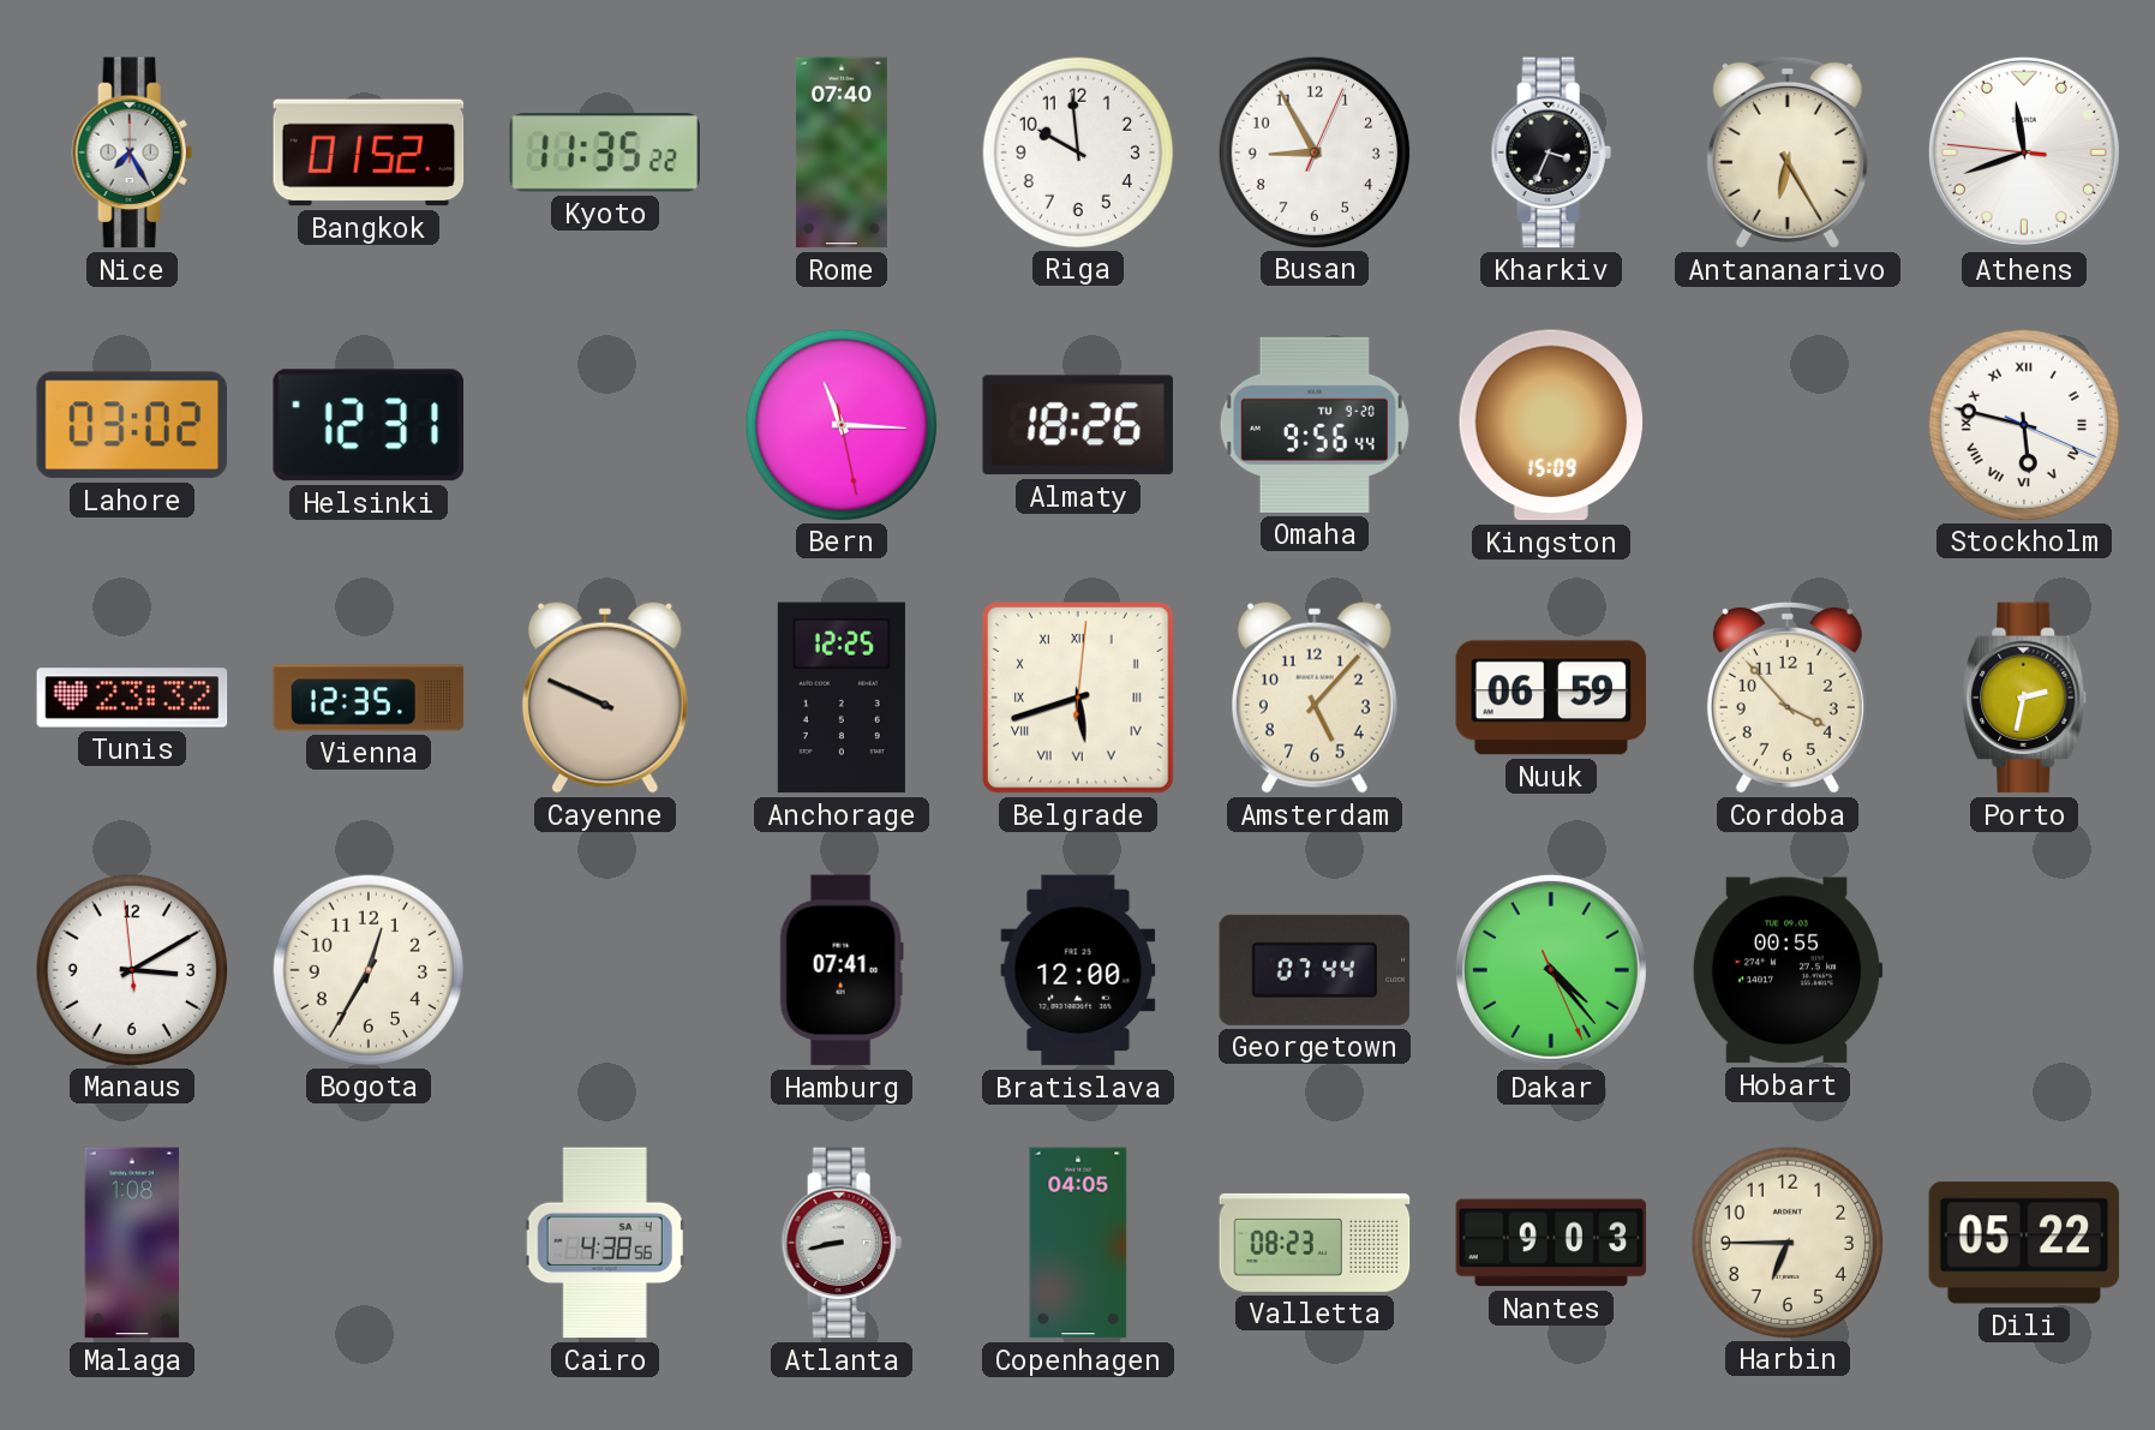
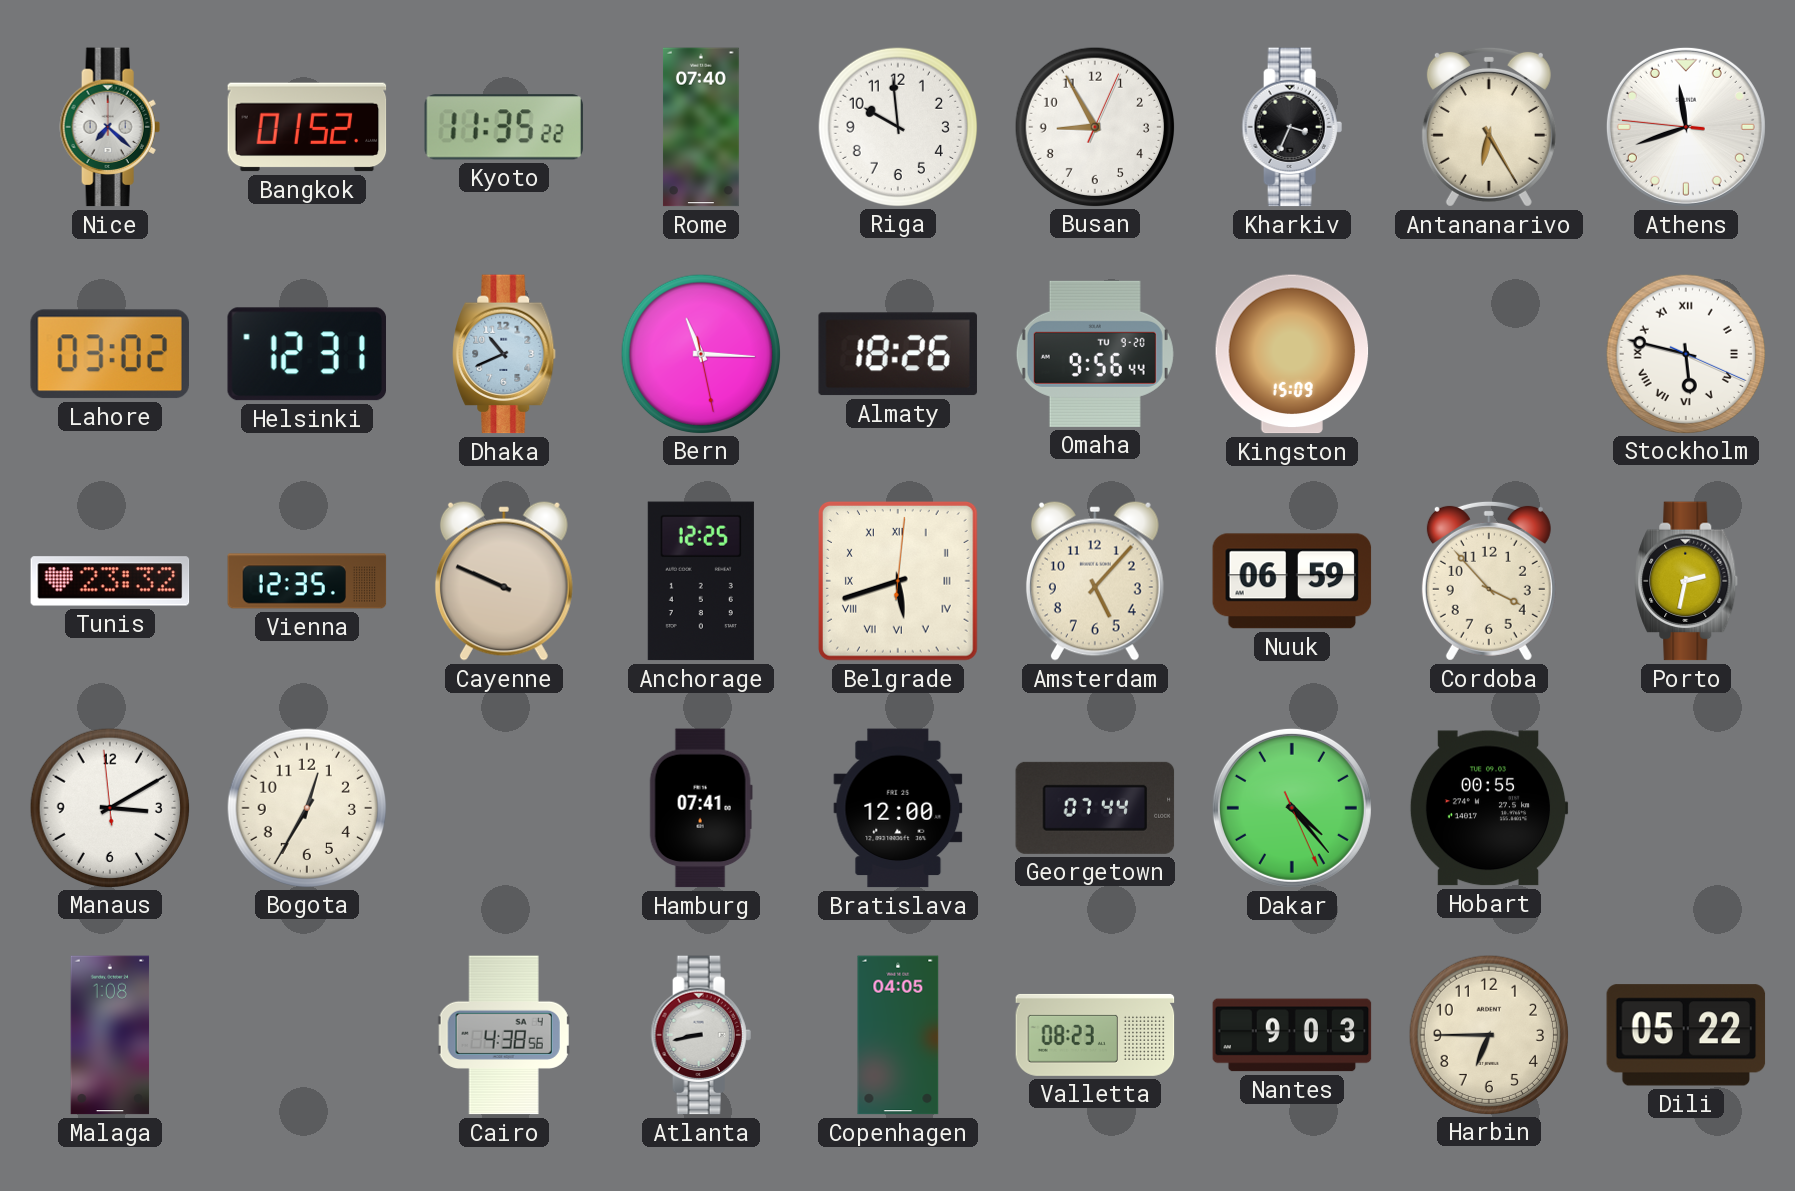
Nice: 7:25 -> 7:22
Dhaka: none -> 10:41
